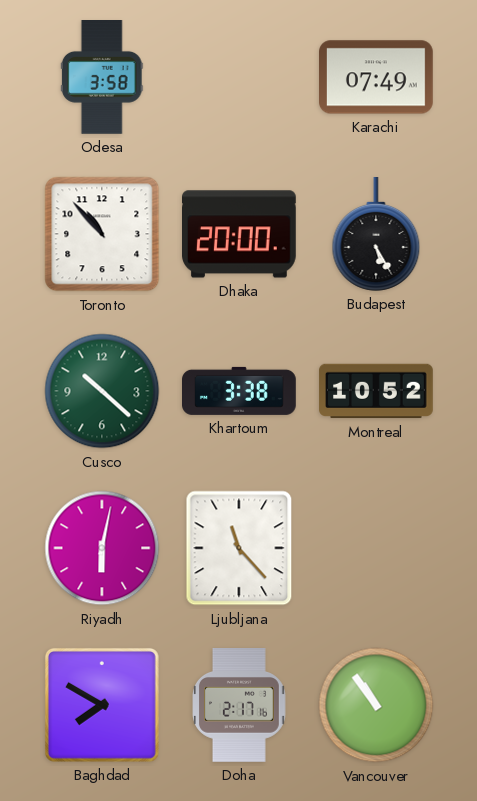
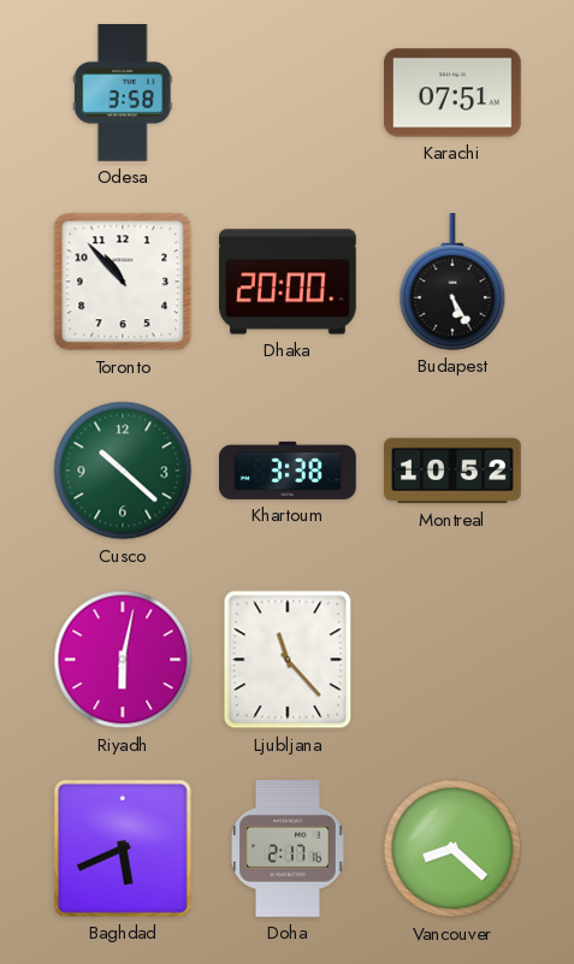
Karachi: 07:49 -> 07:51
Baghdad: 7:50 -> 5:41
Vancouver: 10:54 -> 8:22
